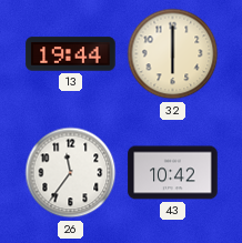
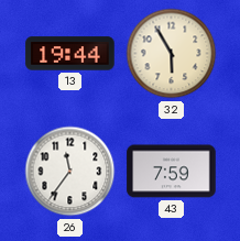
32: 6:00 -> 5:55
43: 10:42 -> 7:59
